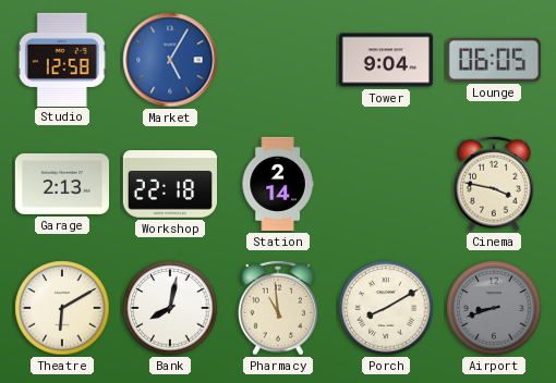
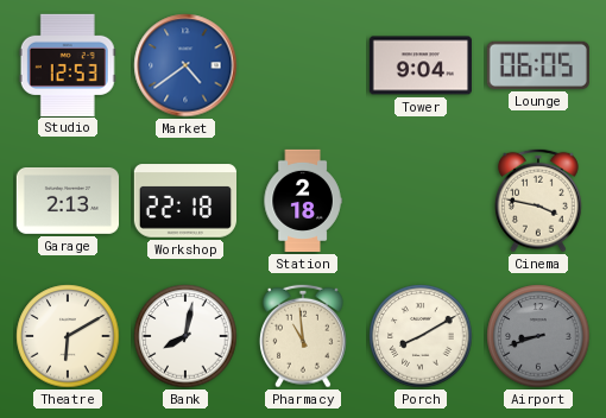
Studio: 12:58 -> 12:53
Market: 5:05 -> 4:39
Station: 2:14 -> 2:18
